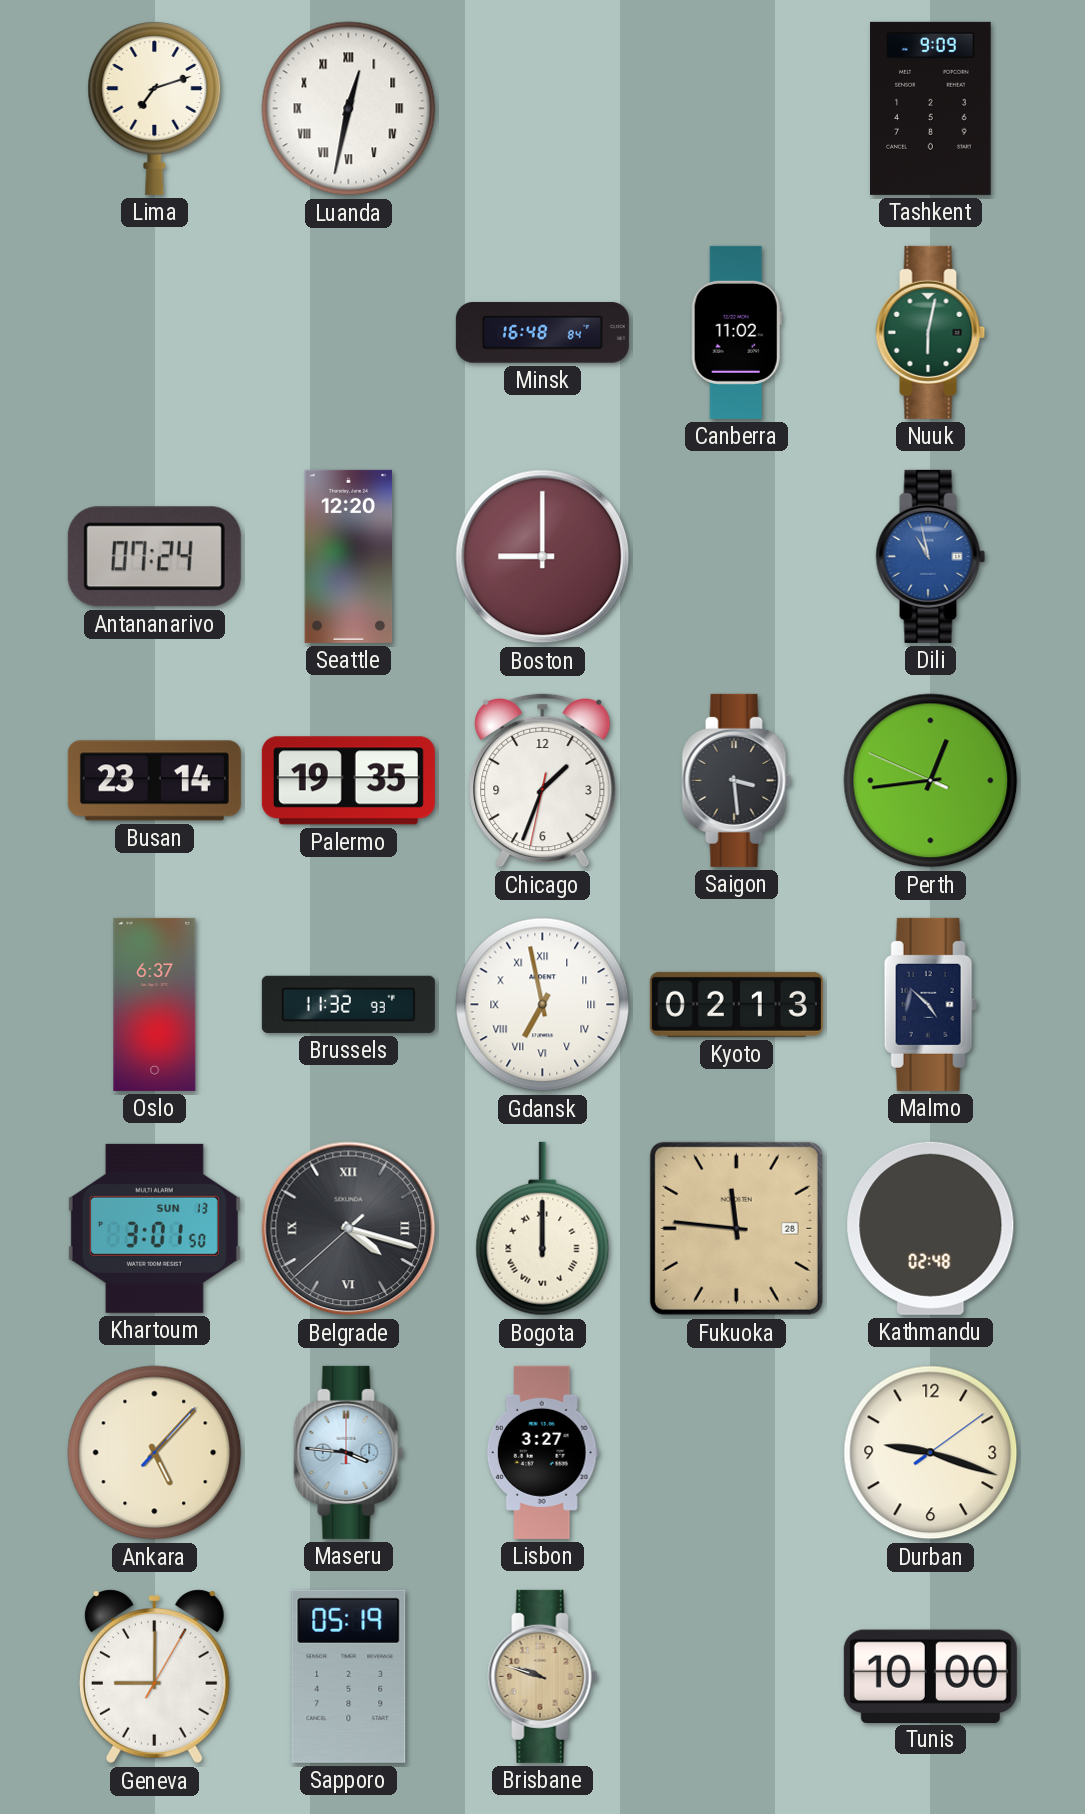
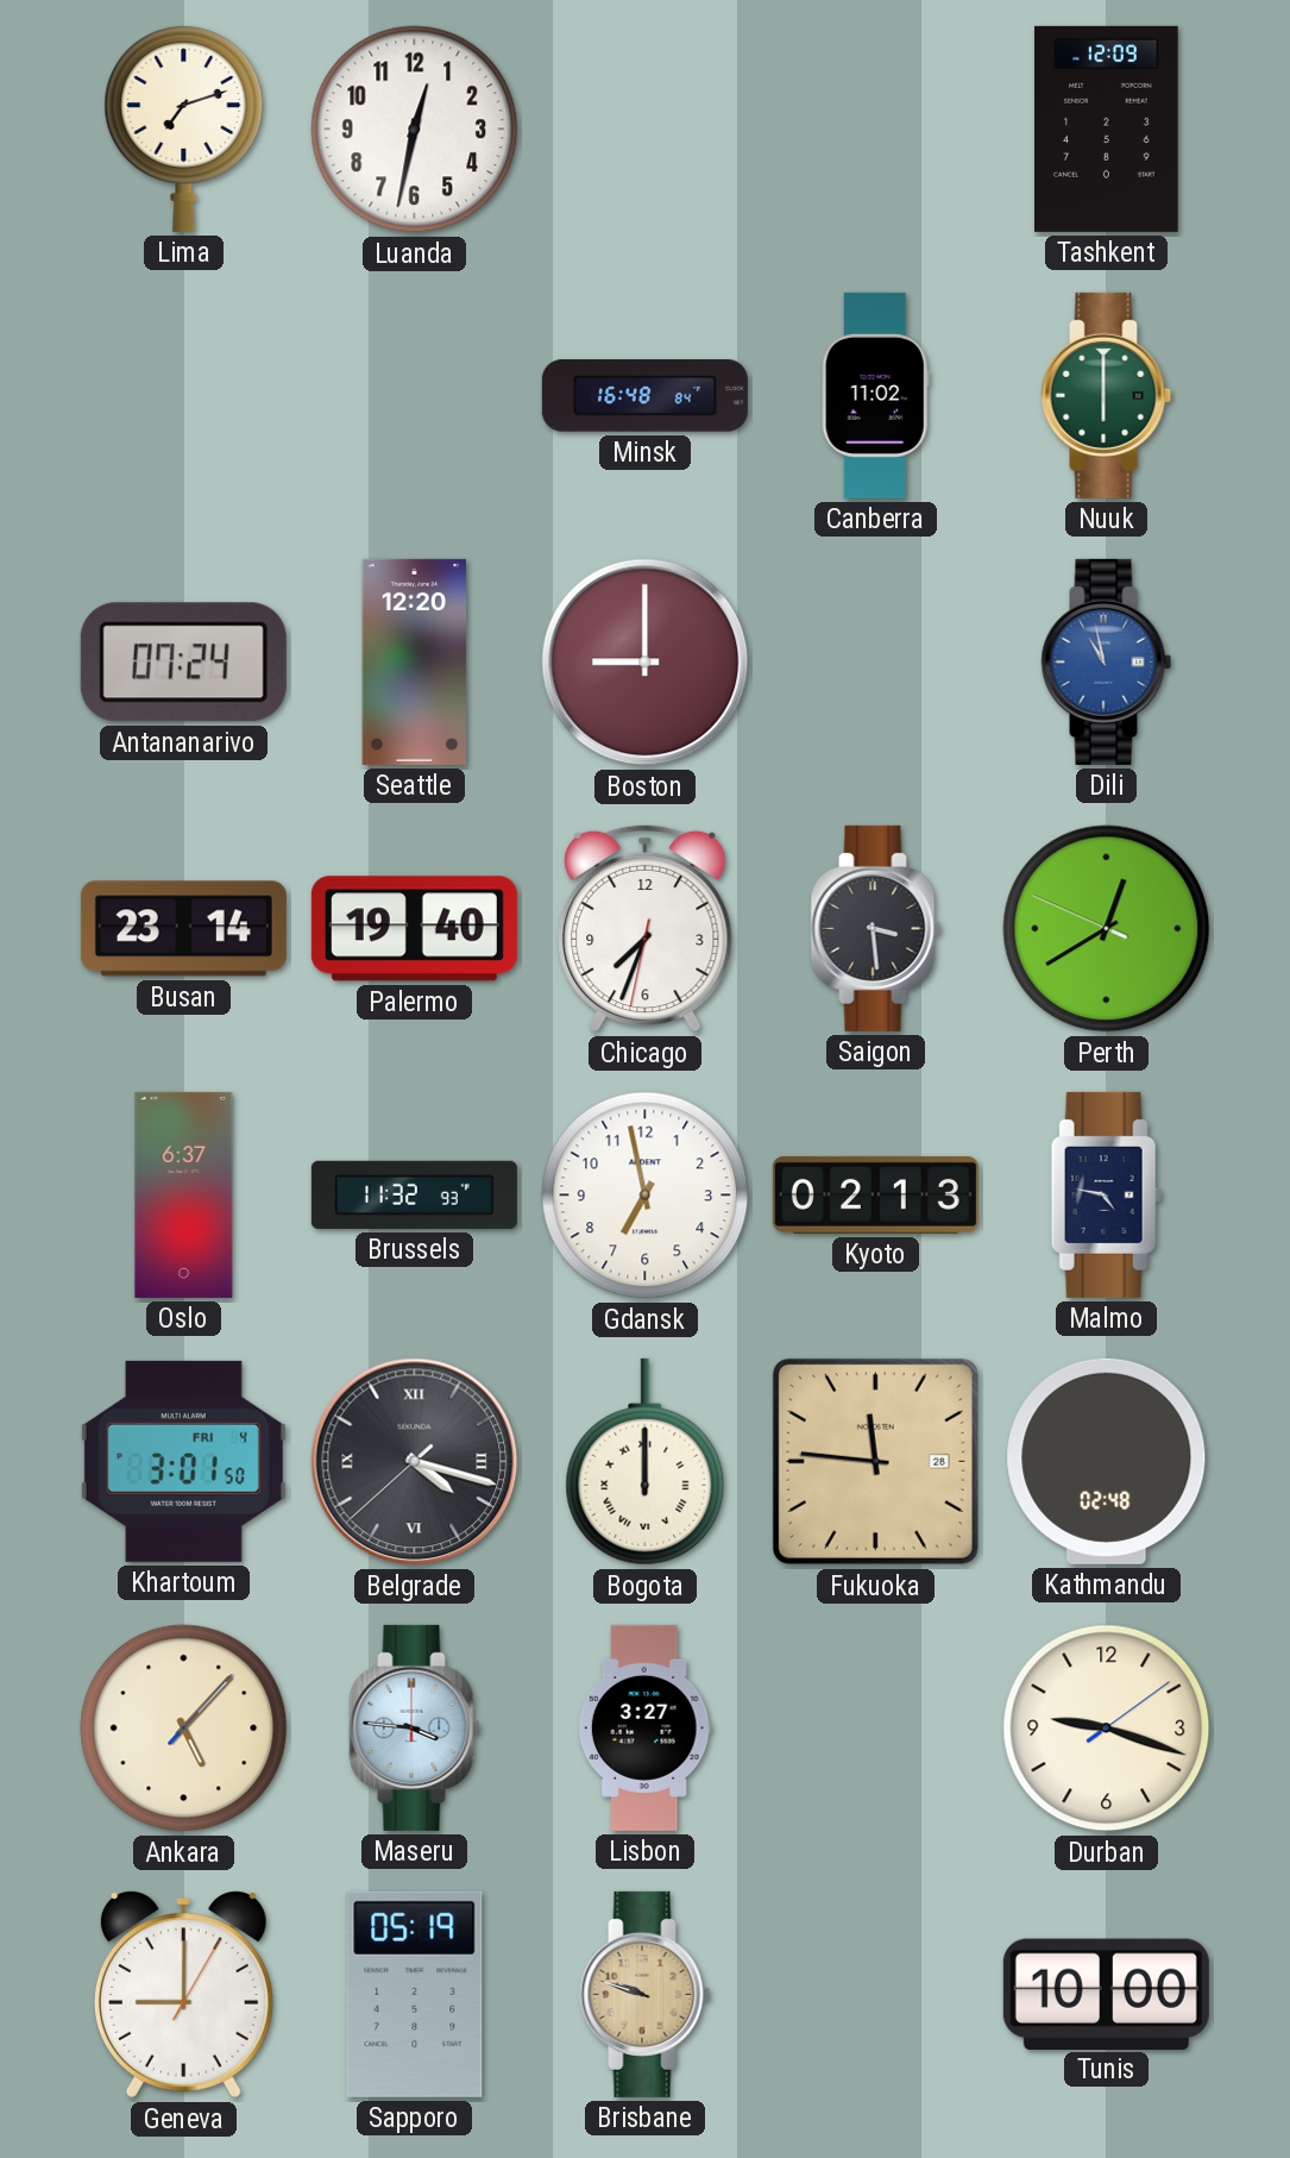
Luanda numerals: Roman -> Arabic
Tashkent: 9:09 -> 12:09
Nuuk: 6:02 -> 6:00
Palermo: 19:35 -> 19:40
Chicago: 1:33 -> 7:33
Perth: 12:43 -> 12:39
Gdansk numerals: Roman -> Arabic
Malmo: 4:52 -> 4:47
Khartoum date: SUN 13 -> FRI 4
